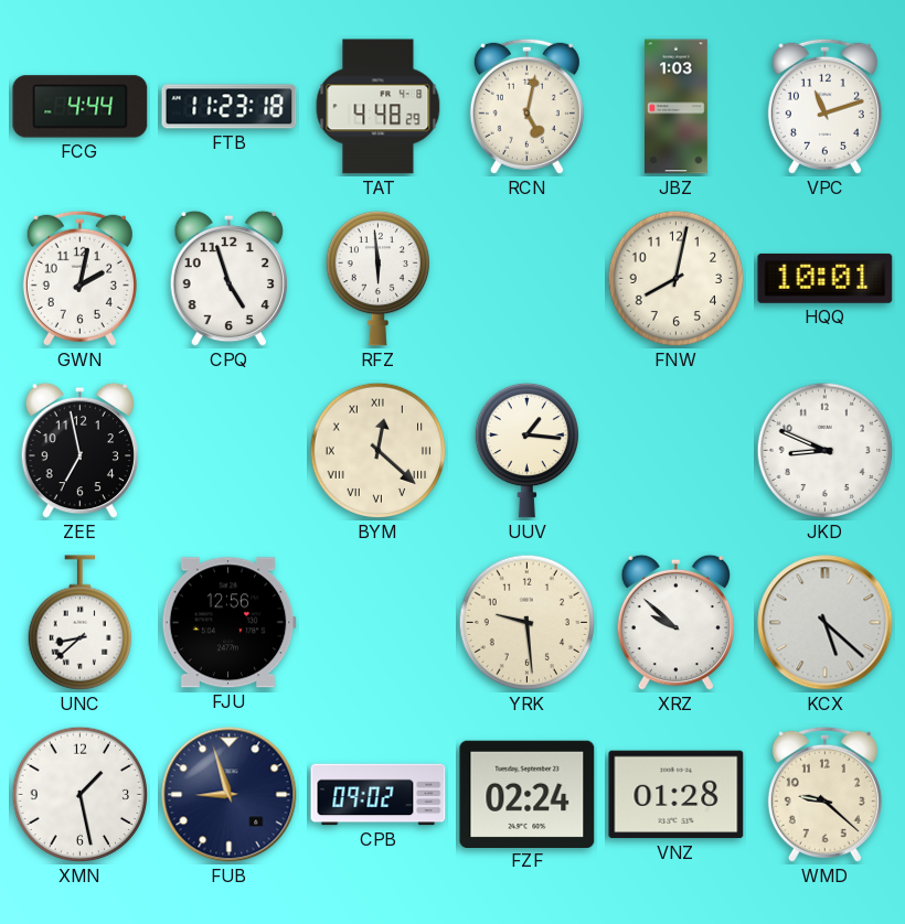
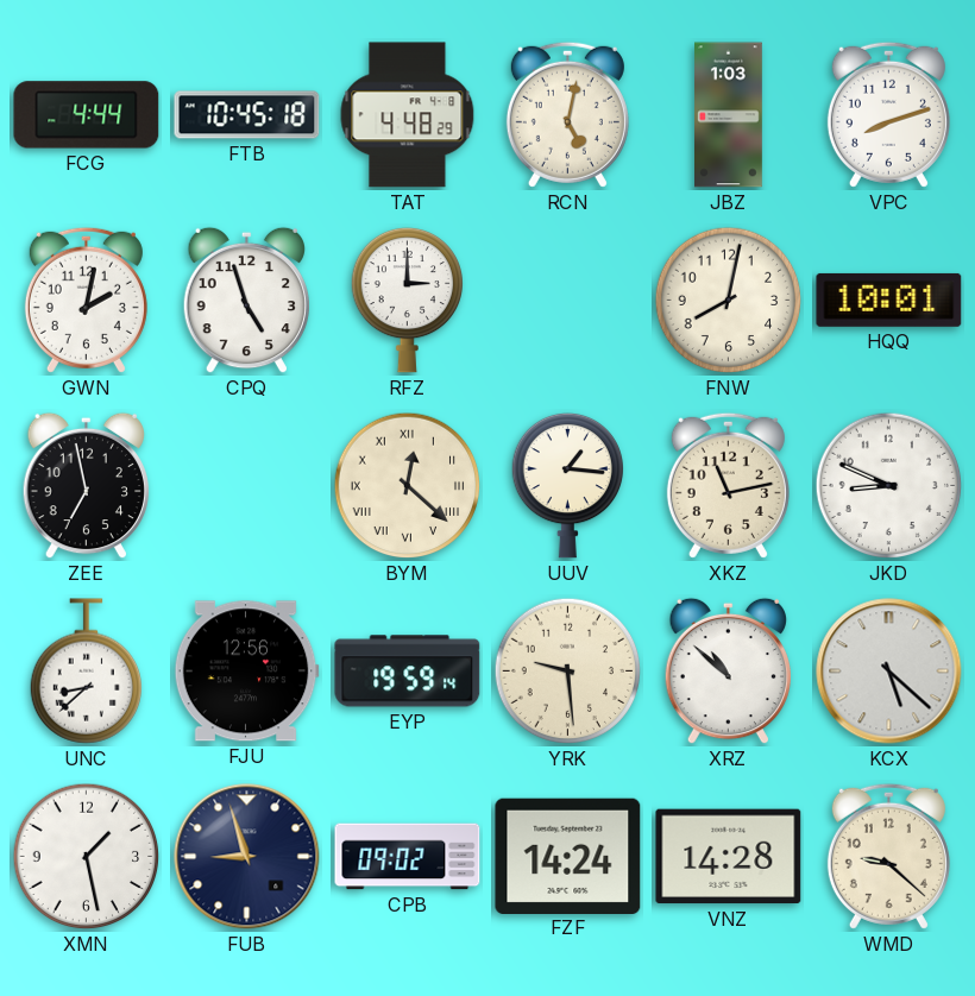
FTB: 11:23 -> 10:45
VPC: 11:12 -> 8:12
RFZ: 5:59 -> 3:00
XKZ: none -> 11:13
EYP: none -> 19:59
XRZ: 9:52 -> 10:52
FZF: 02:24 -> 14:24
VNZ: 01:28 -> 14:28
